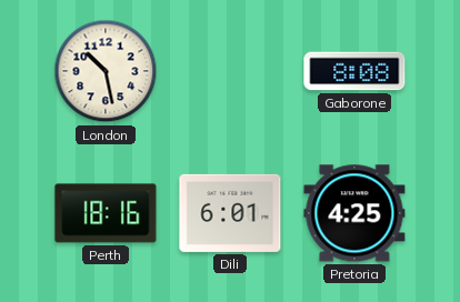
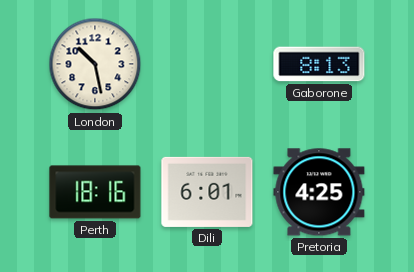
Gaborone: 8:08 -> 8:13
